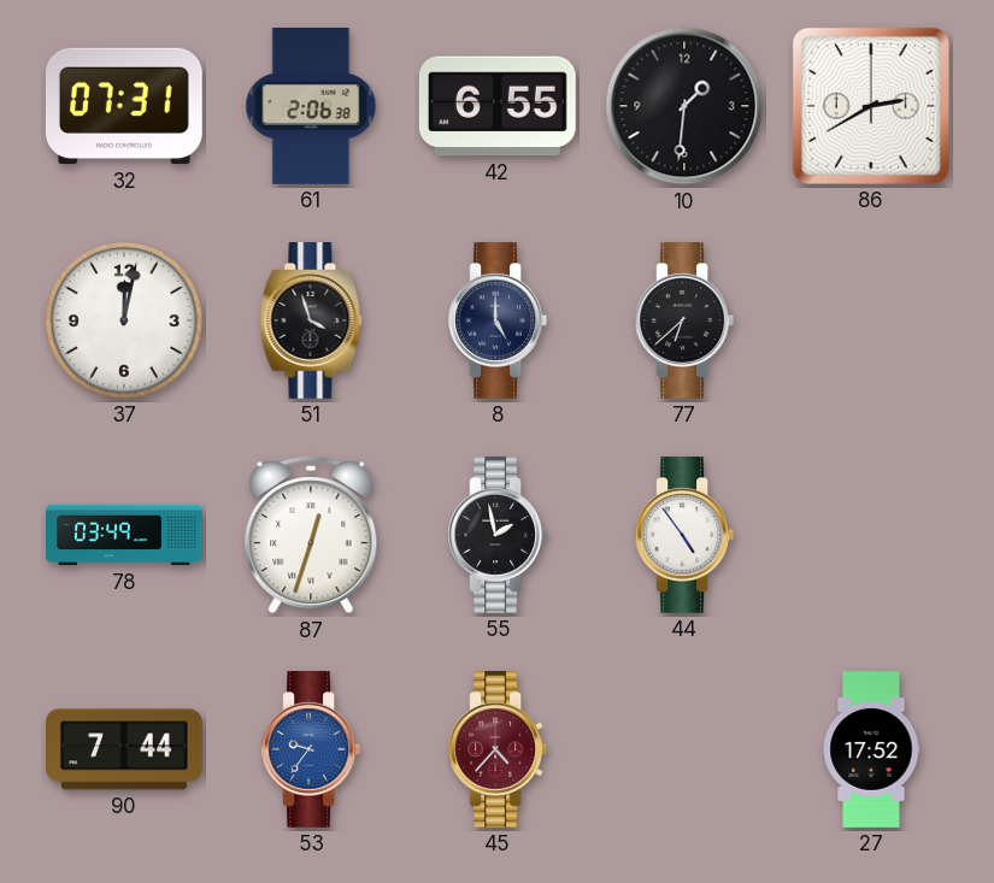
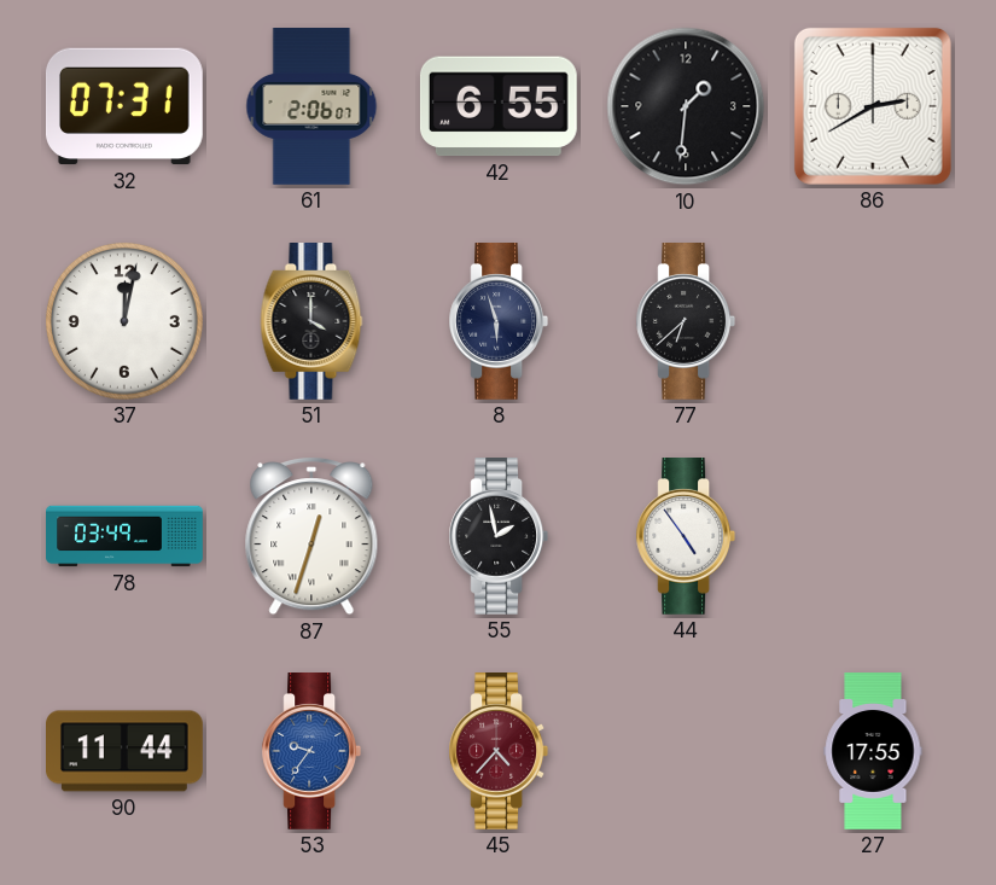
61: 2:06:38 -> 2:06:07
51: 3:57 -> 4:00
8: 5:00 -> 5:57
90: 7:44 -> 11:44
27: 17:52 -> 17:55
